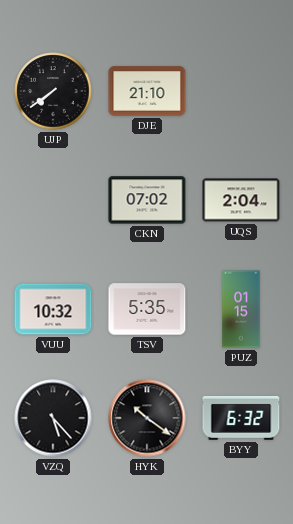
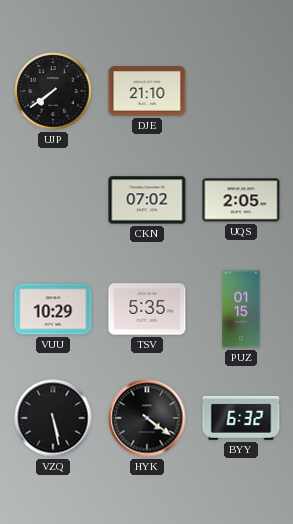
UQS: 2:04 -> 2:05
VUU: 10:32 -> 10:29
VZQ: 5:23 -> 5:28
HYK: 10:21 -> 4:21
